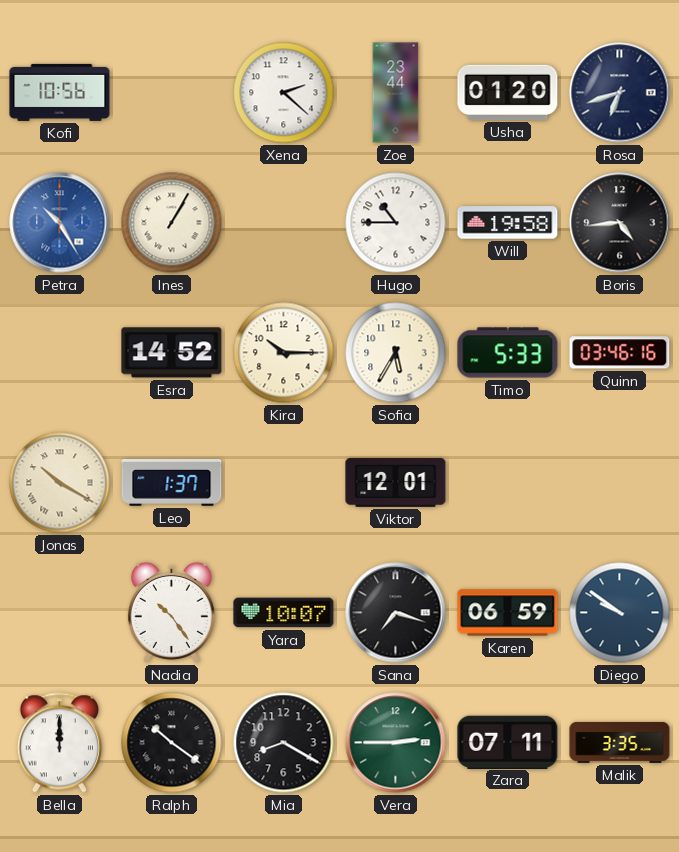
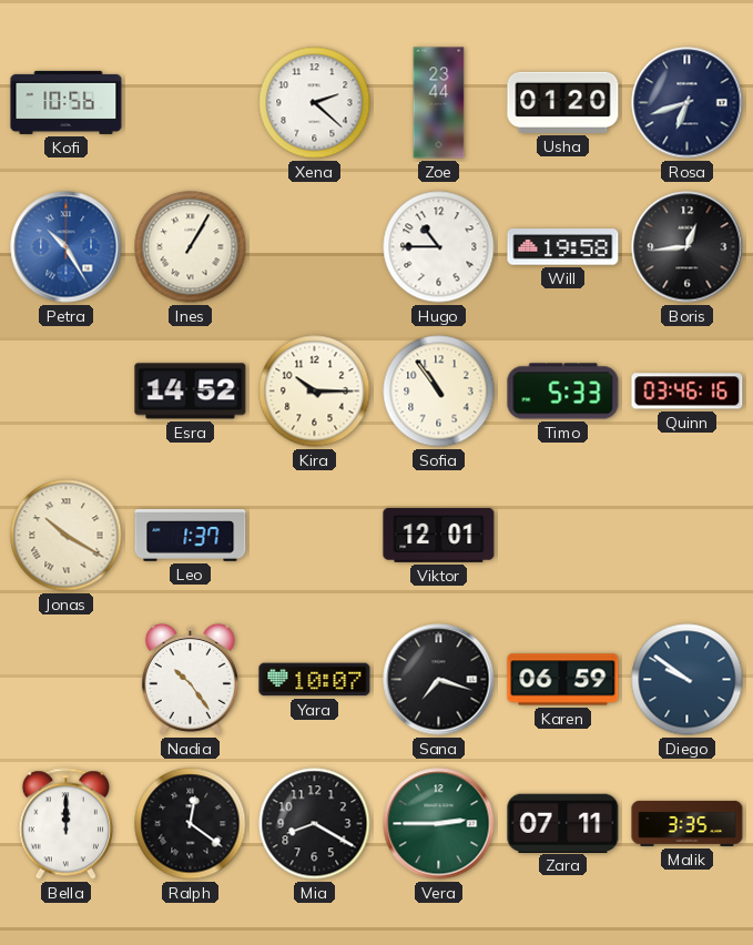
Boris: 4:44 -> 12:44
Sofia: 5:35 -> 10:54
Ralph: 10:21 -> 12:21
